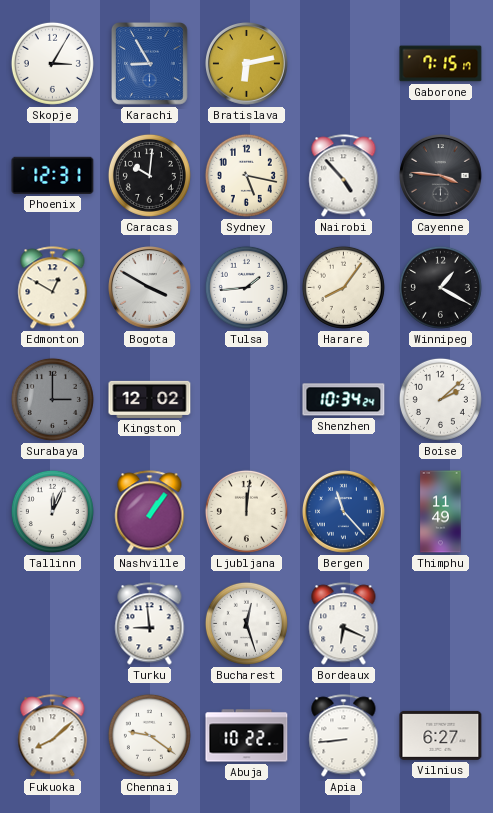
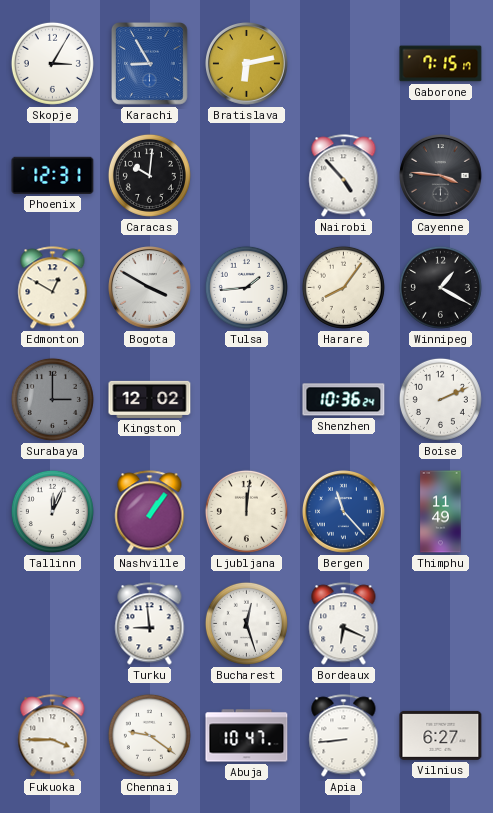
Sydney: 5:17 -> none
Shenzhen: 10:34 -> 10:36
Boise: 2:08 -> 2:11
Fukuoka: 8:08 -> 3:45
Abuja: 10:22 -> 10:47
